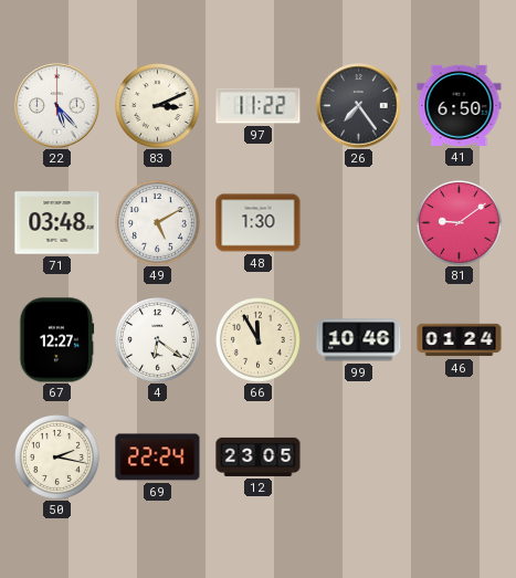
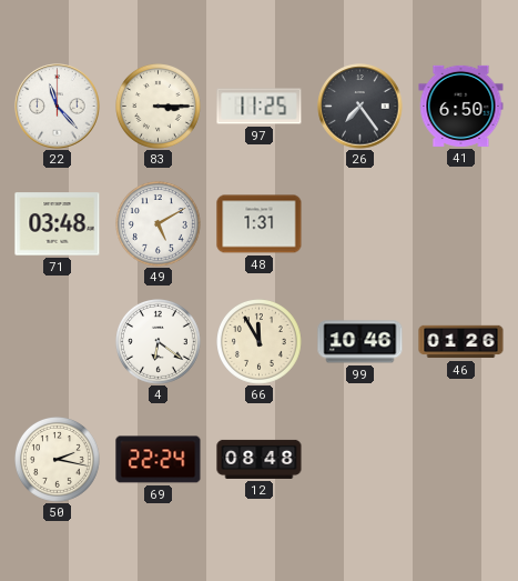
22: 5:23 -> 11:23
83: 3:11 -> 3:15
97: 11:22 -> 11:25
48: 1:30 -> 1:31
81: 9:09 -> none
67: 12:27 -> none
46: 01:24 -> 01:26
12: 23:05 -> 08:48
